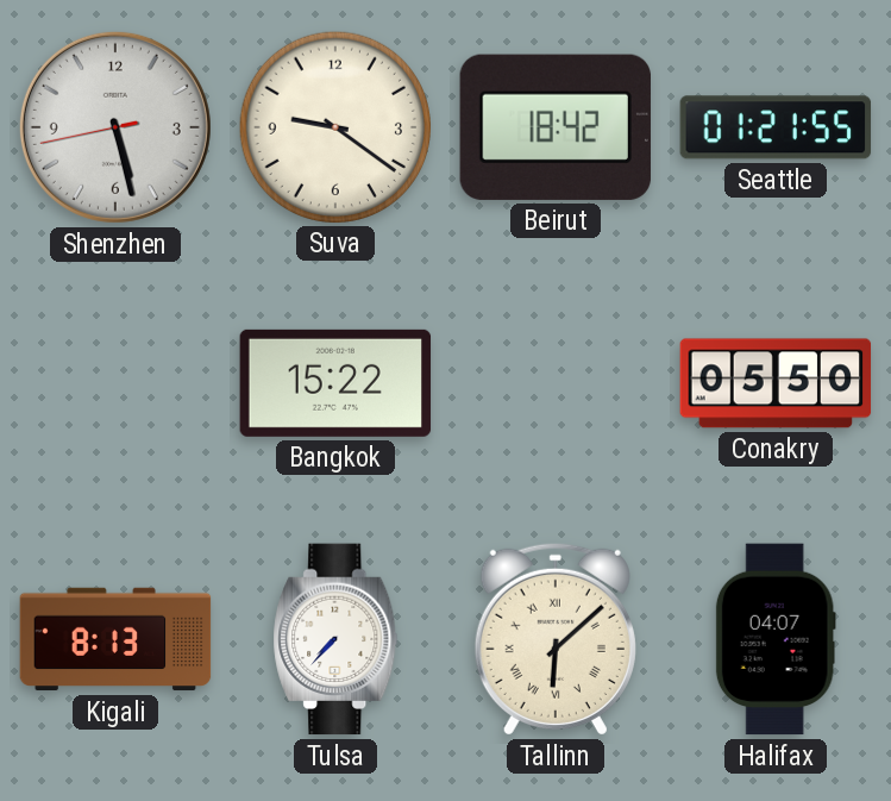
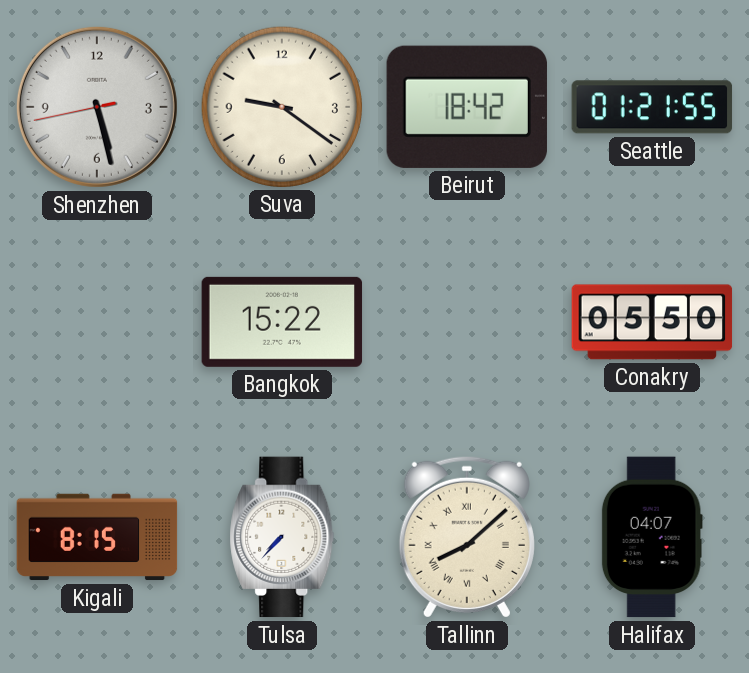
Kigali: 8:13 -> 8:15
Tallinn: 6:08 -> 8:08
